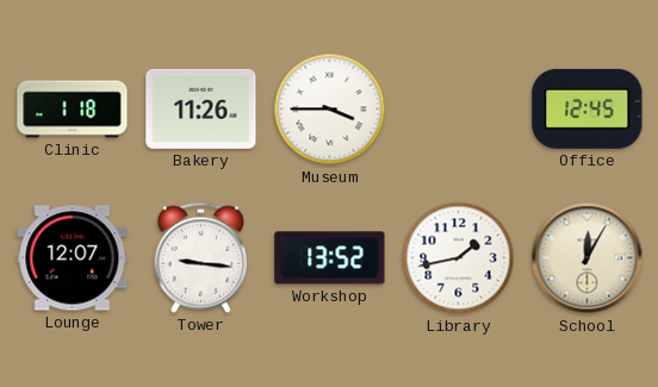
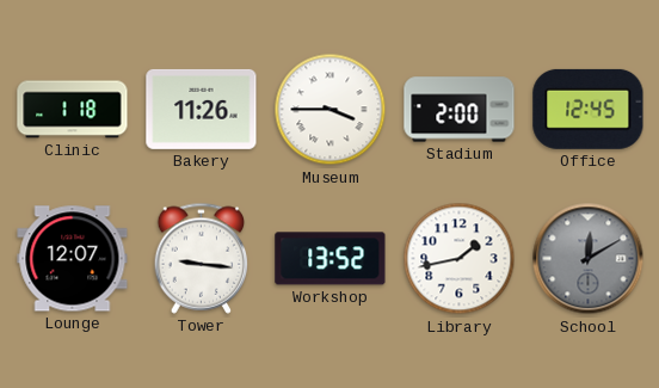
Stadium: none -> 2:00
School: 12:05 -> 12:10
School dial: cream -> grey
